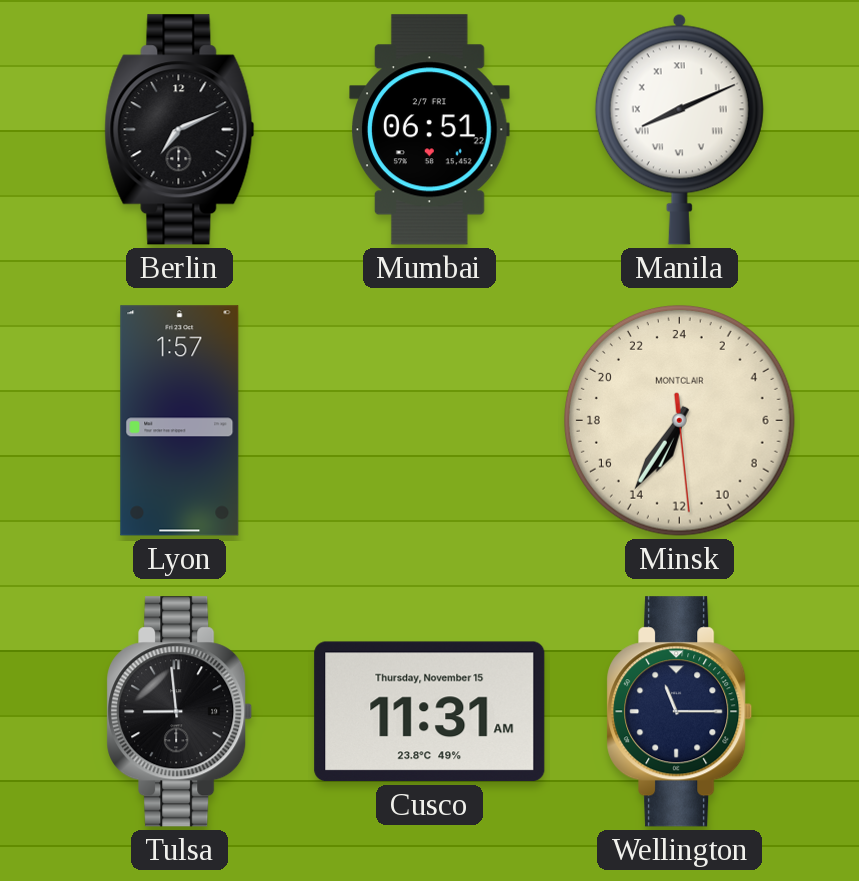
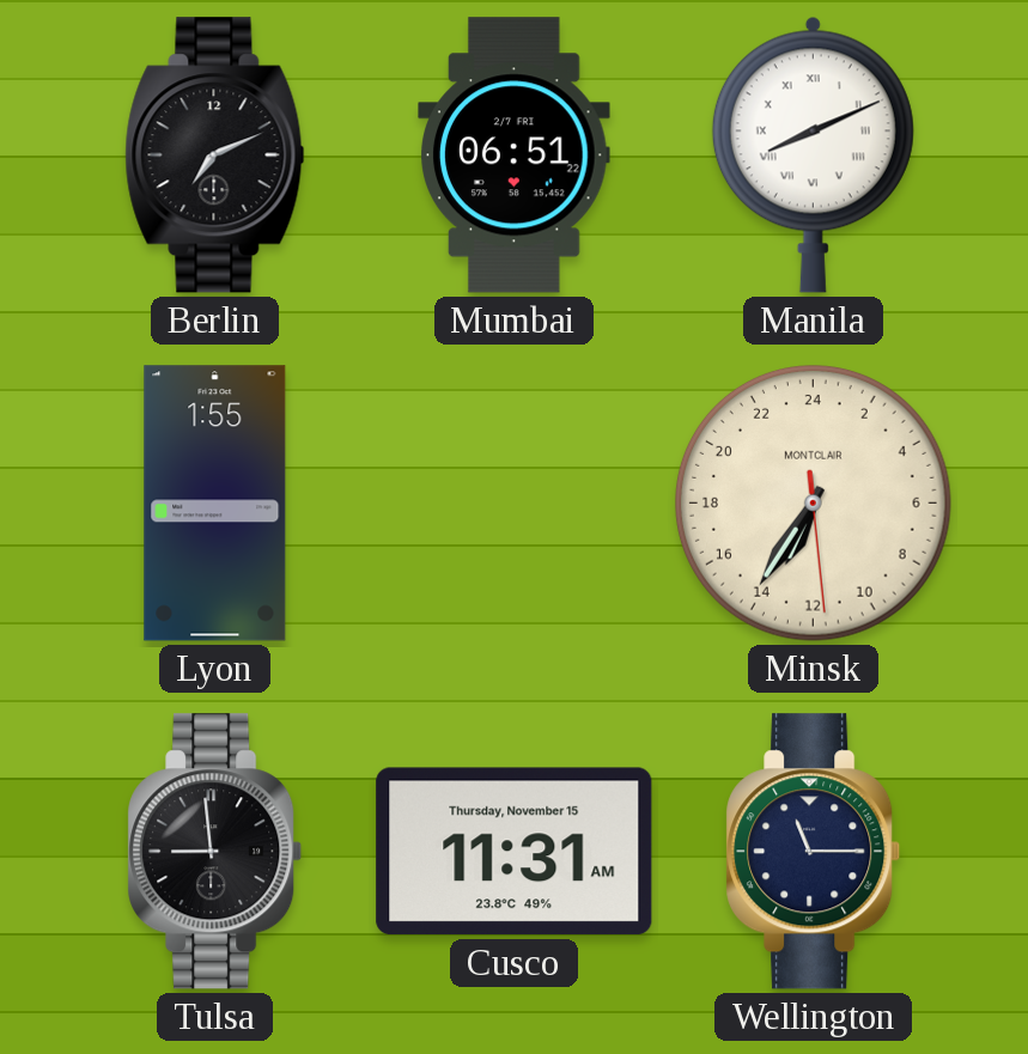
Lyon: 1:57 -> 1:55
